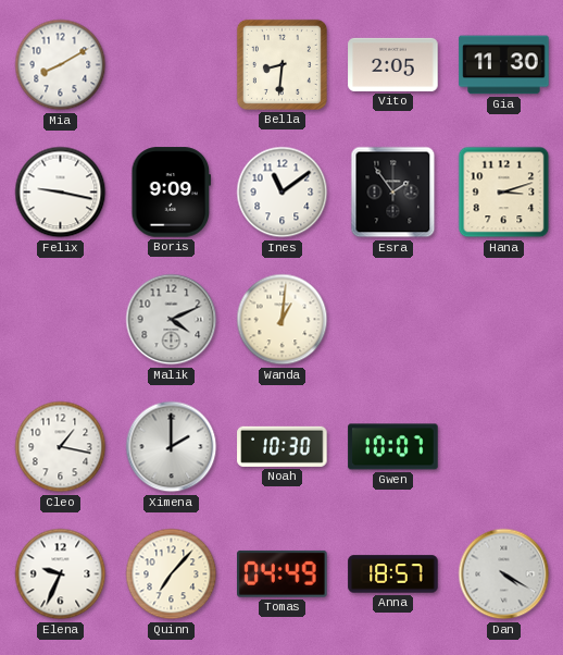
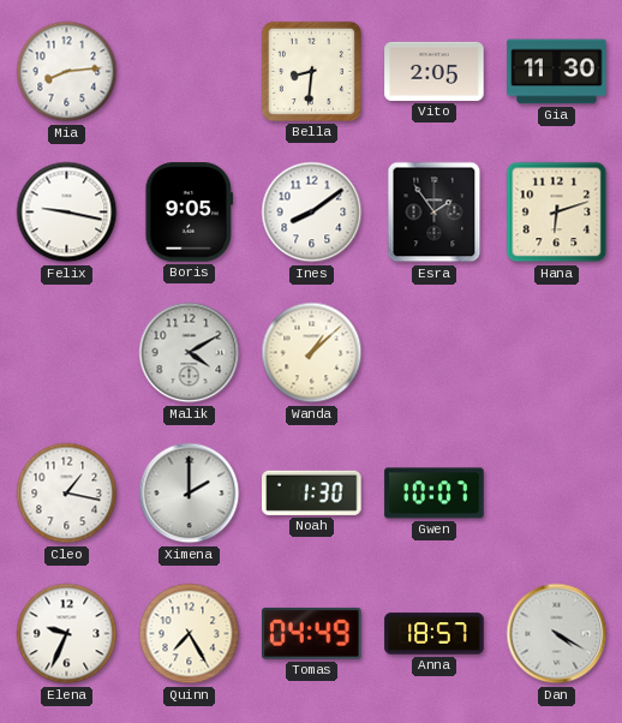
Mia: 8:10 -> 8:14
Boris: 9:09 -> 9:05
Ines: 11:09 -> 8:09
Hana: 3:12 -> 6:12
Malik: 4:11 -> 4:10
Wanda: 1:01 -> 1:08
Noah: 10:30 -> 1:30
Quinn: 7:07 -> 7:25
